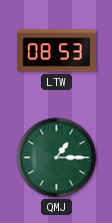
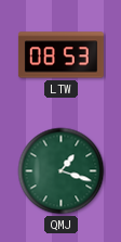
QMJ: 1:15 -> 1:18
